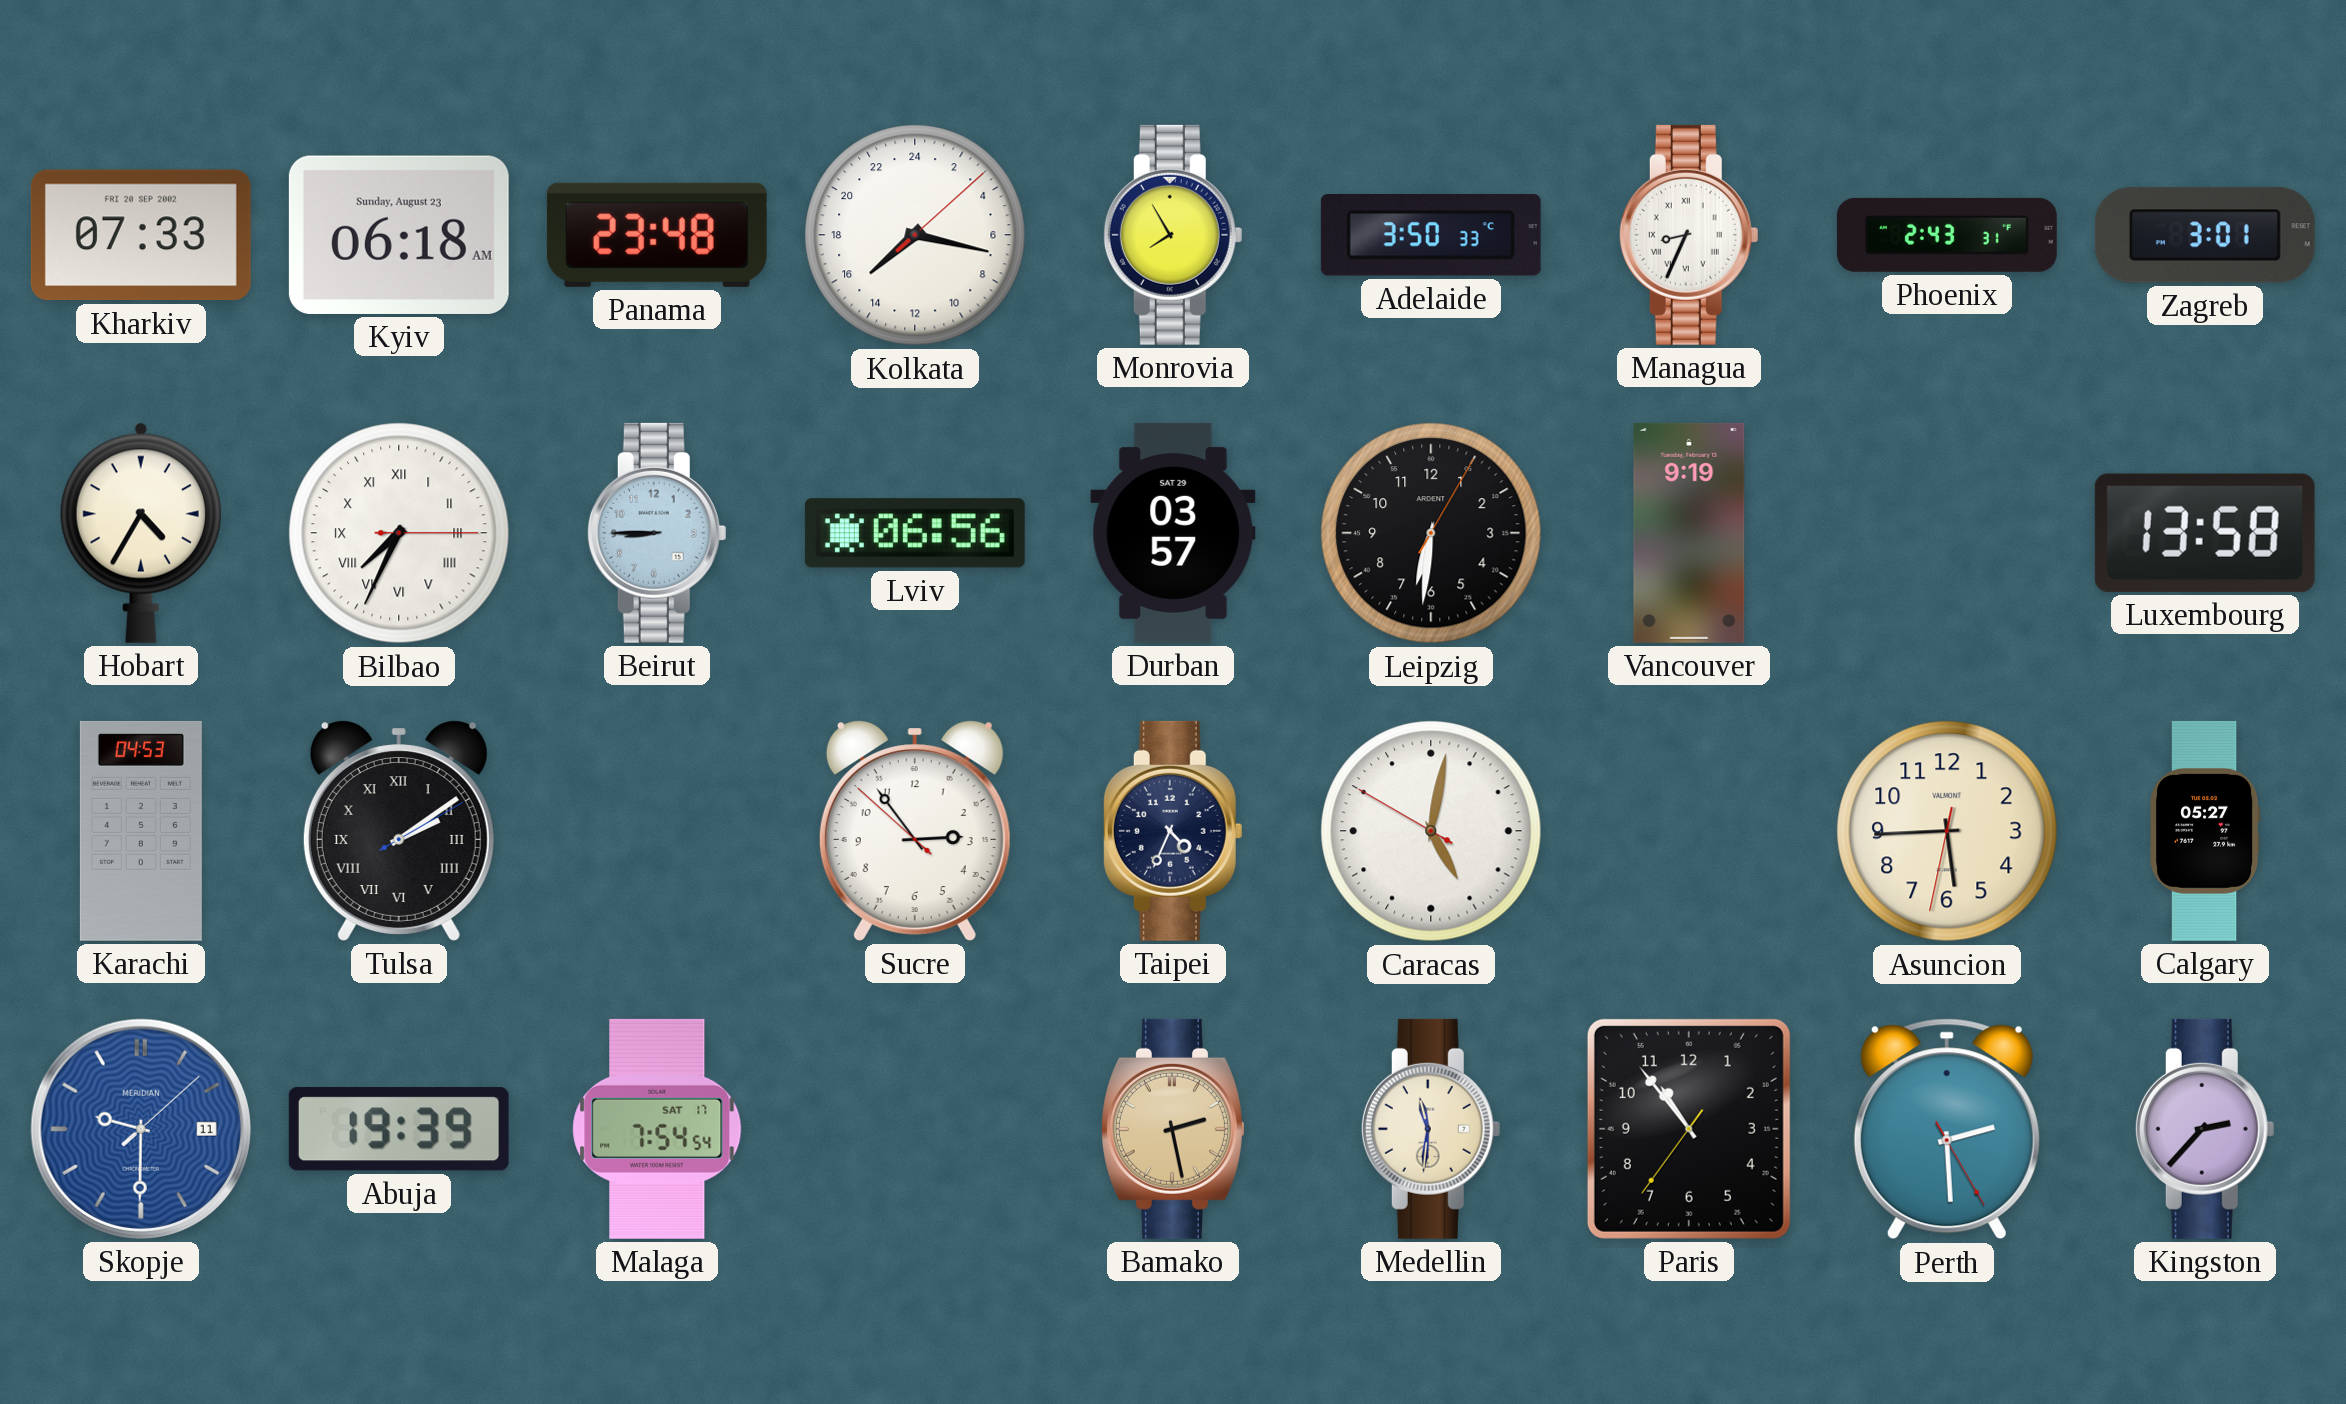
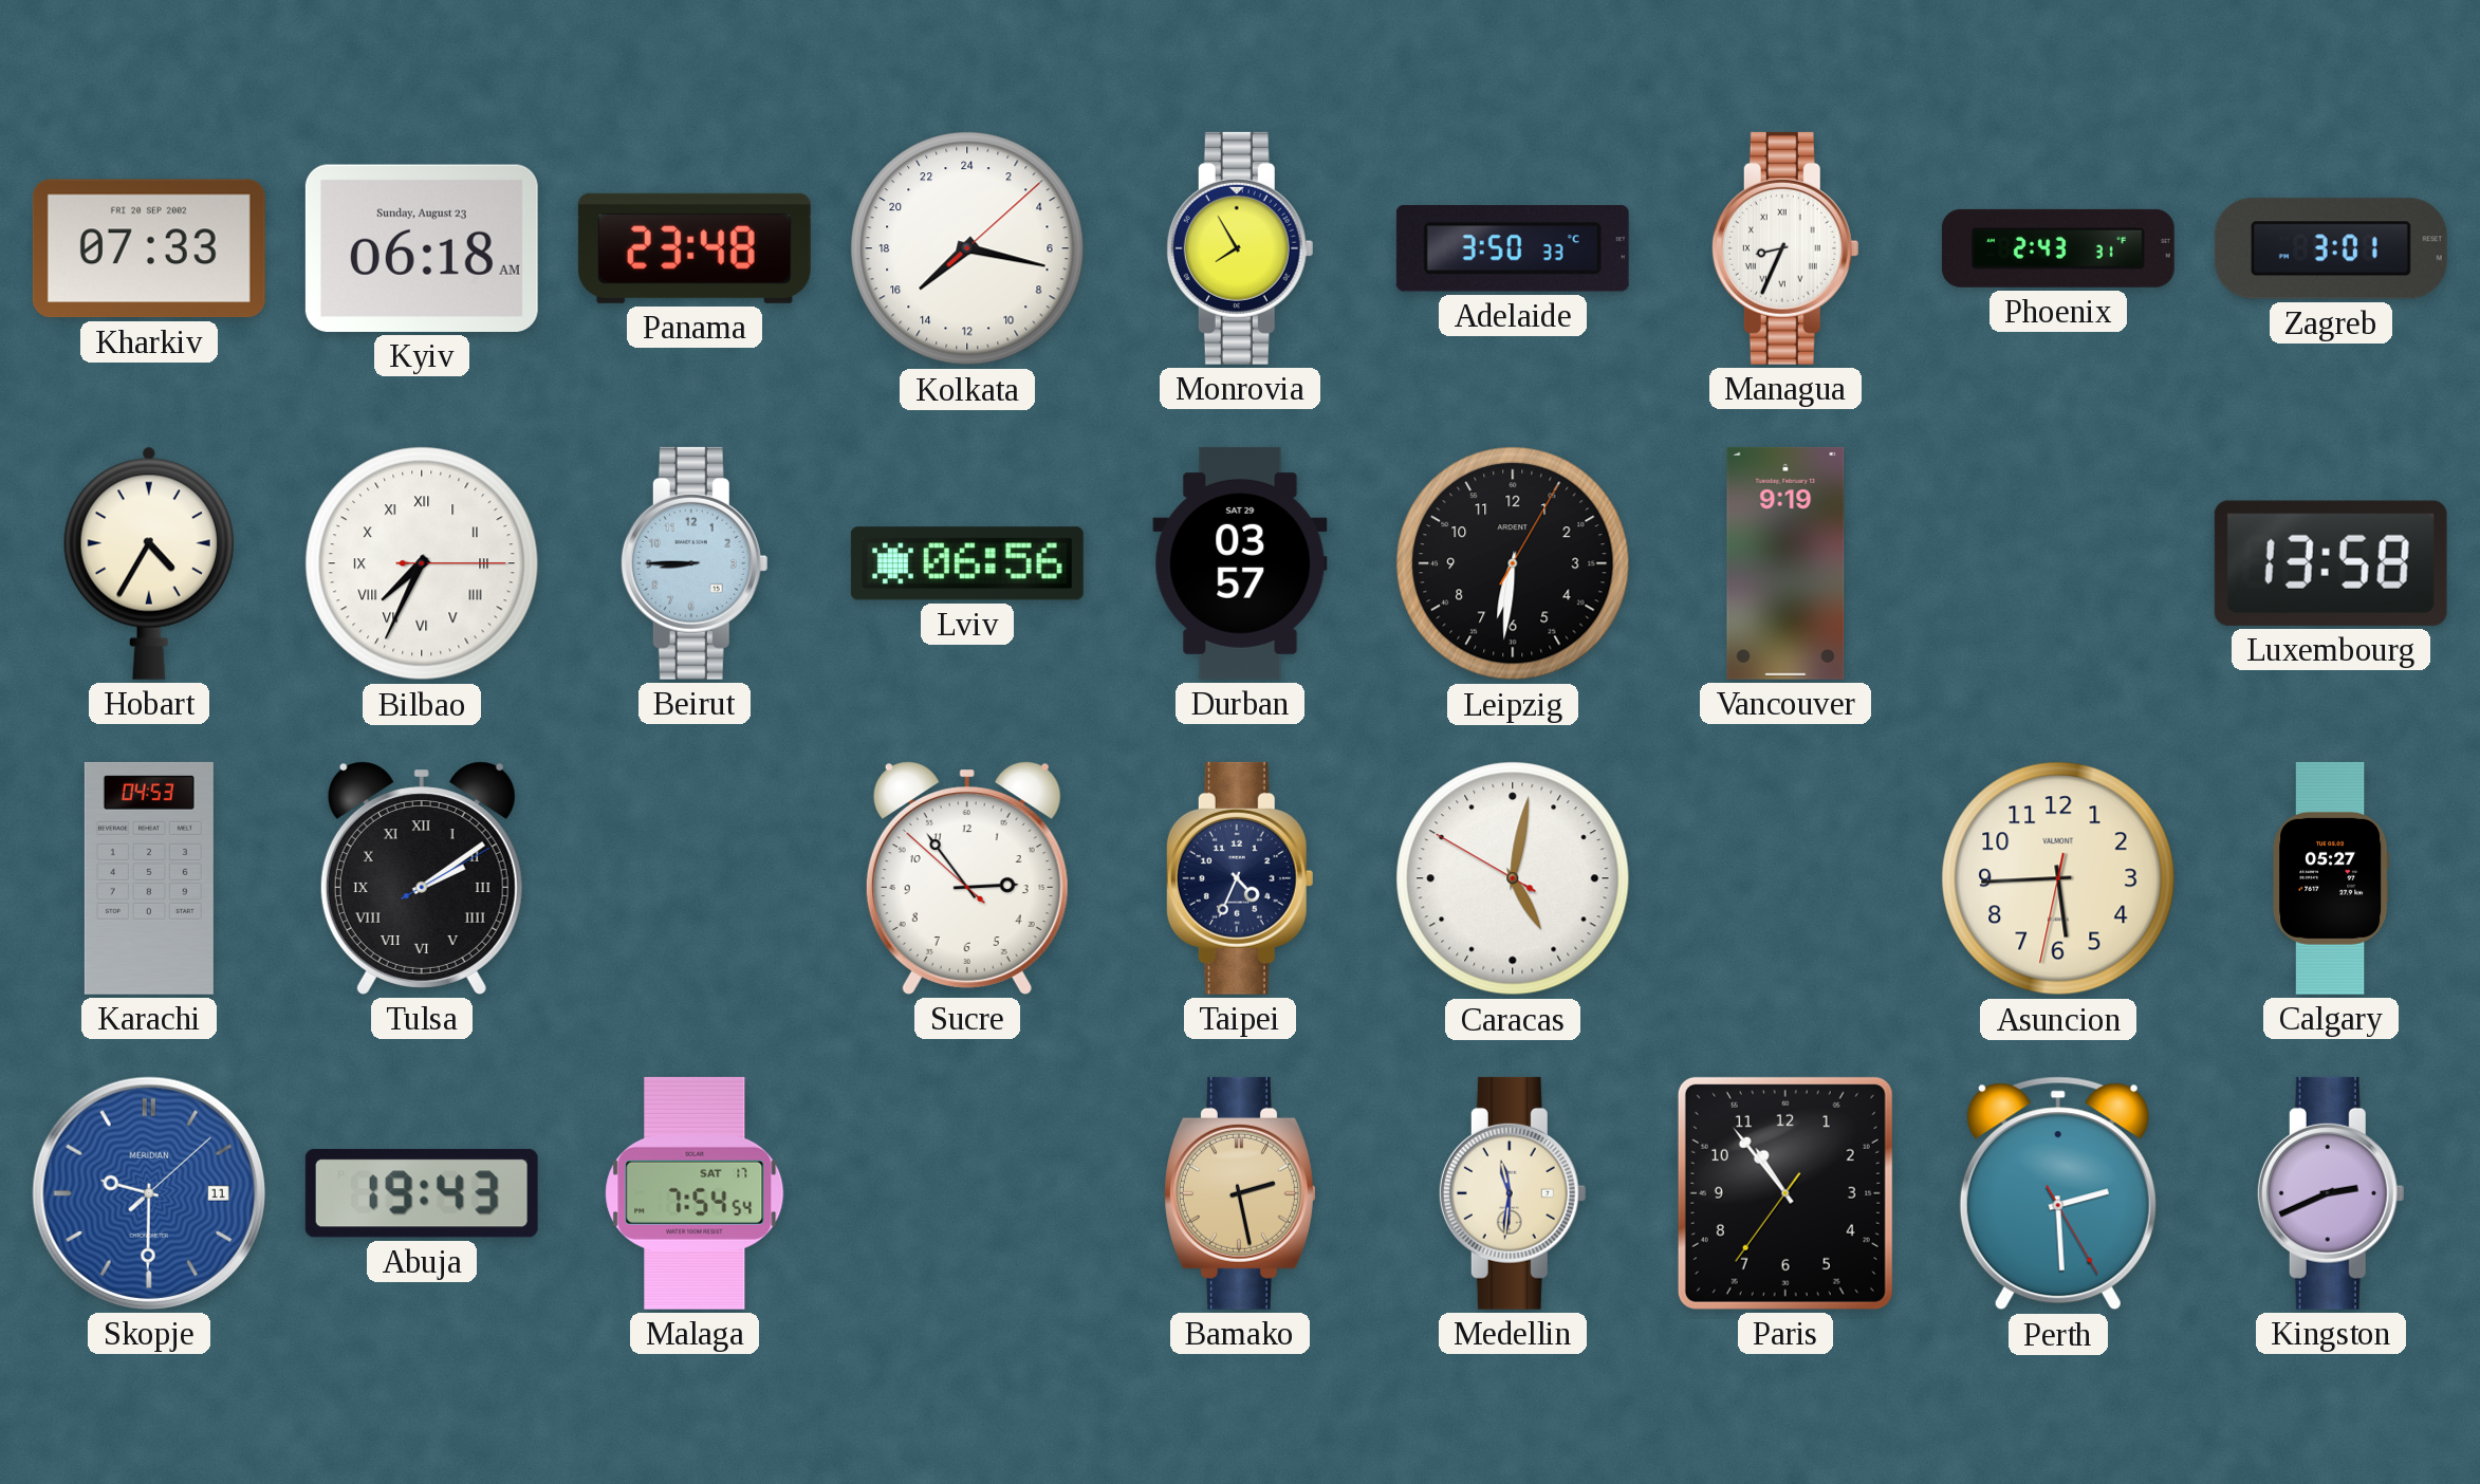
Abuja: 19:39 -> 19:43
Kingston: 2:37 -> 2:41
